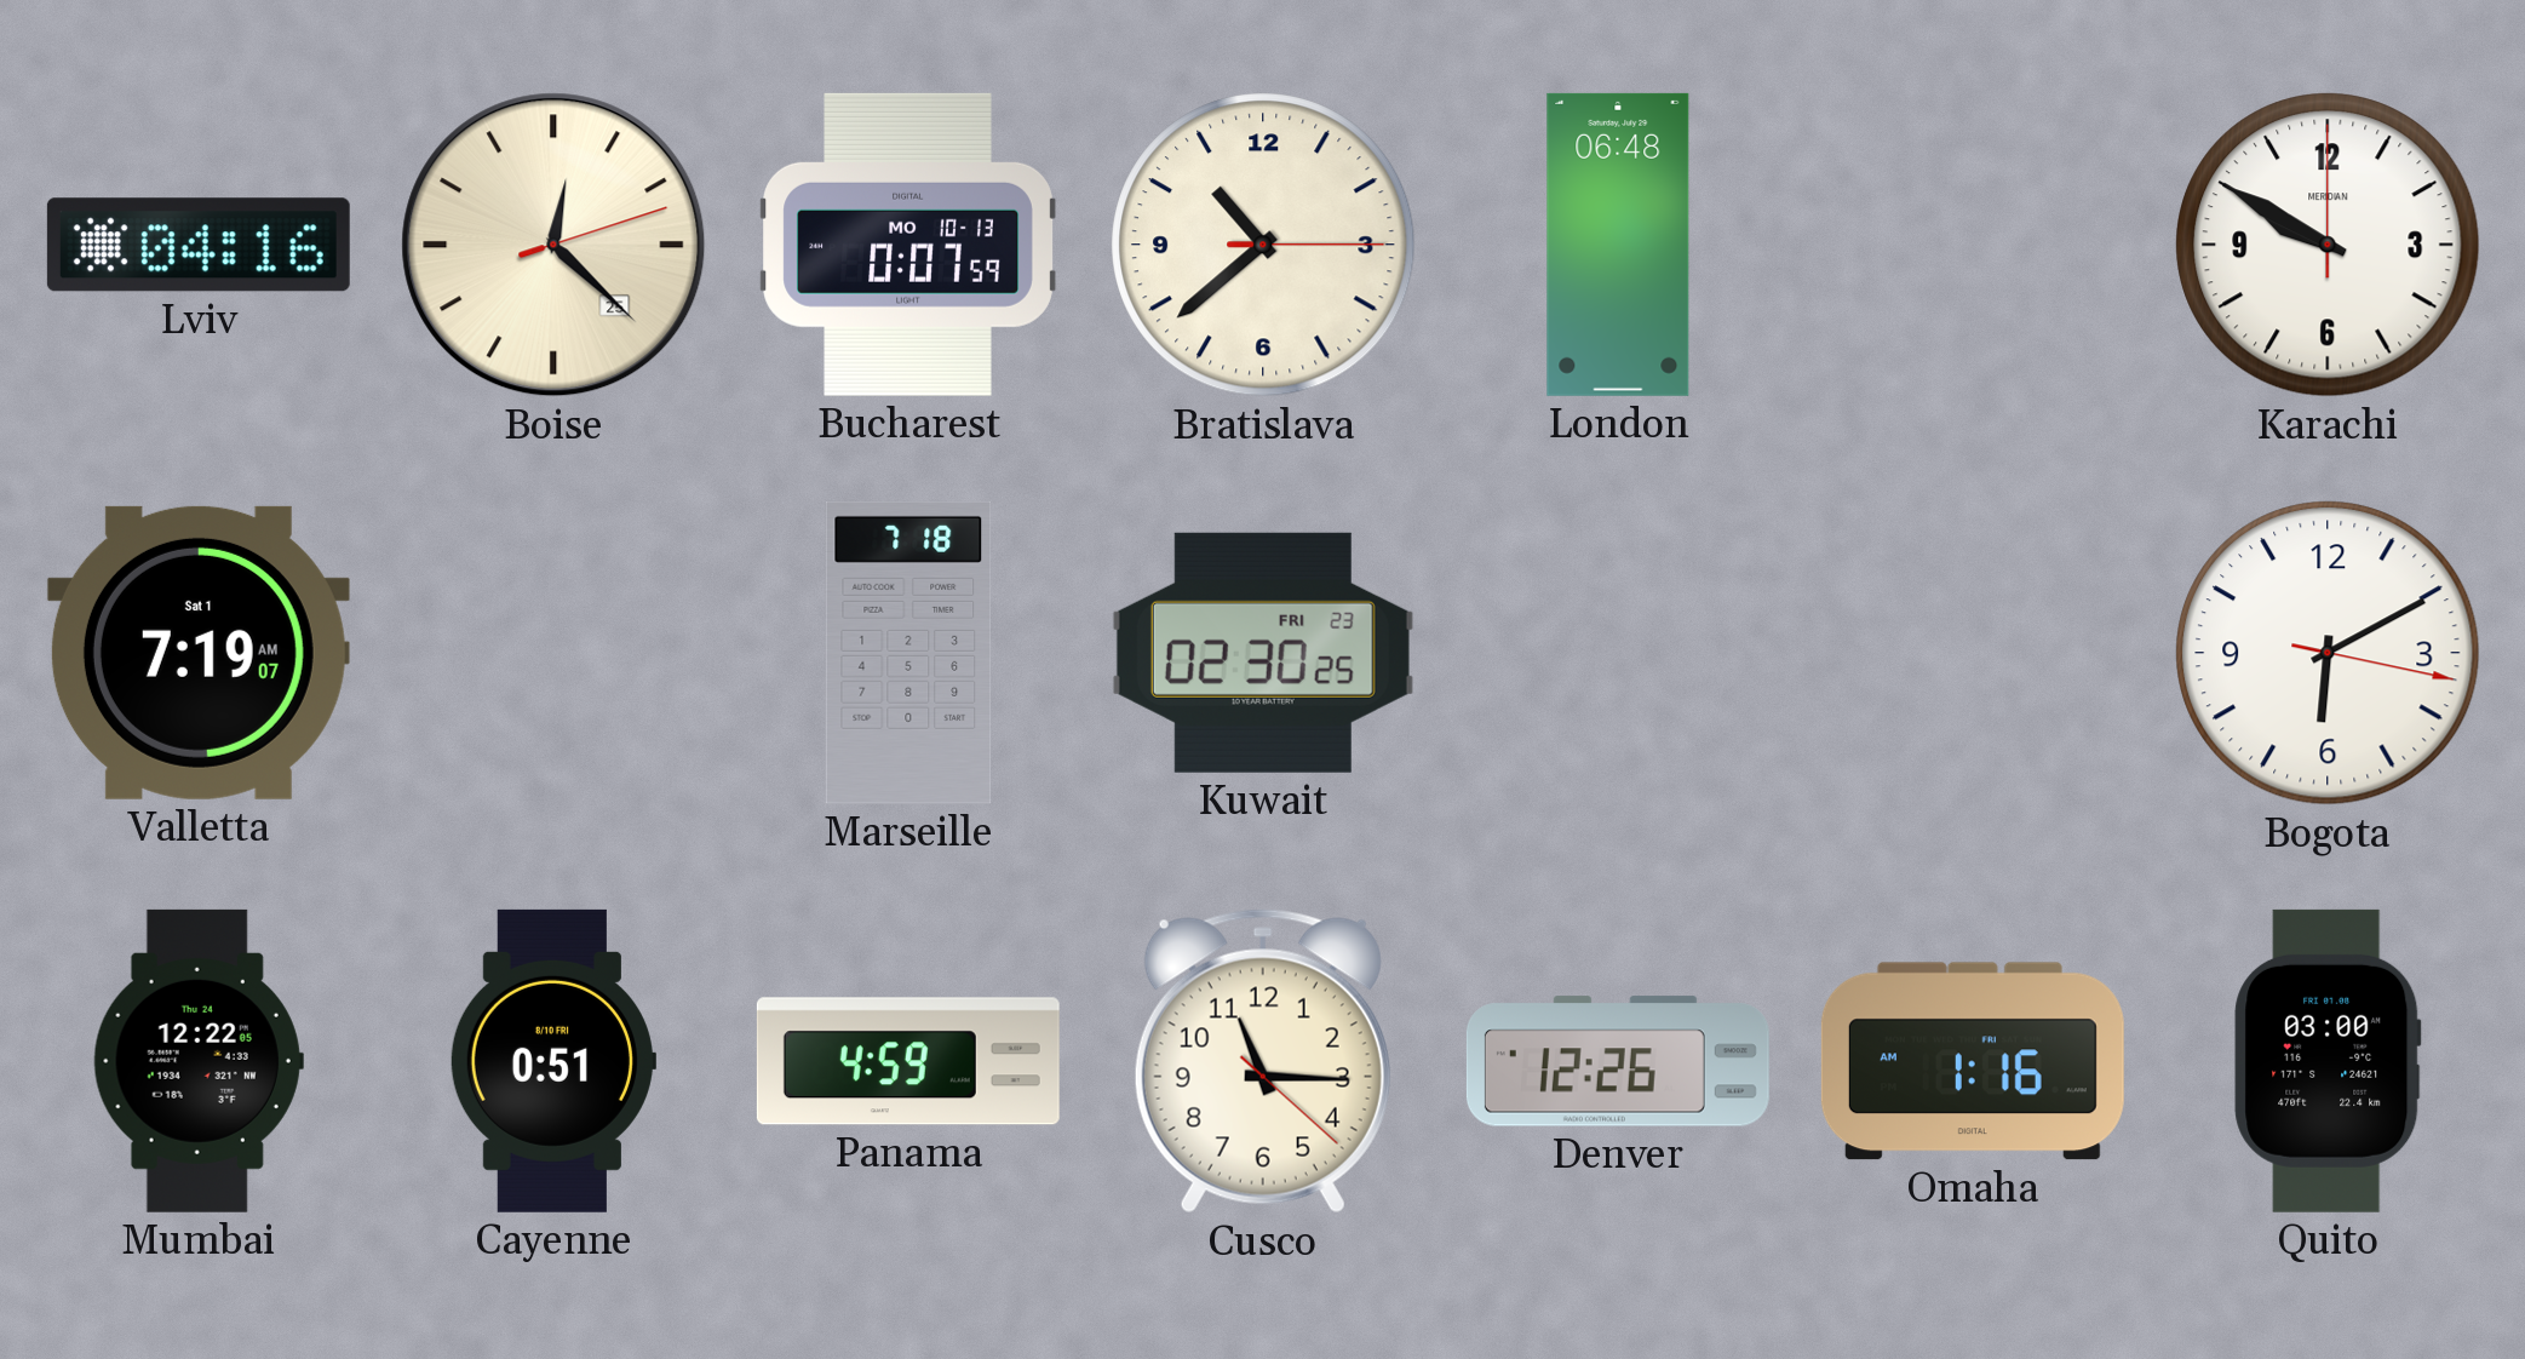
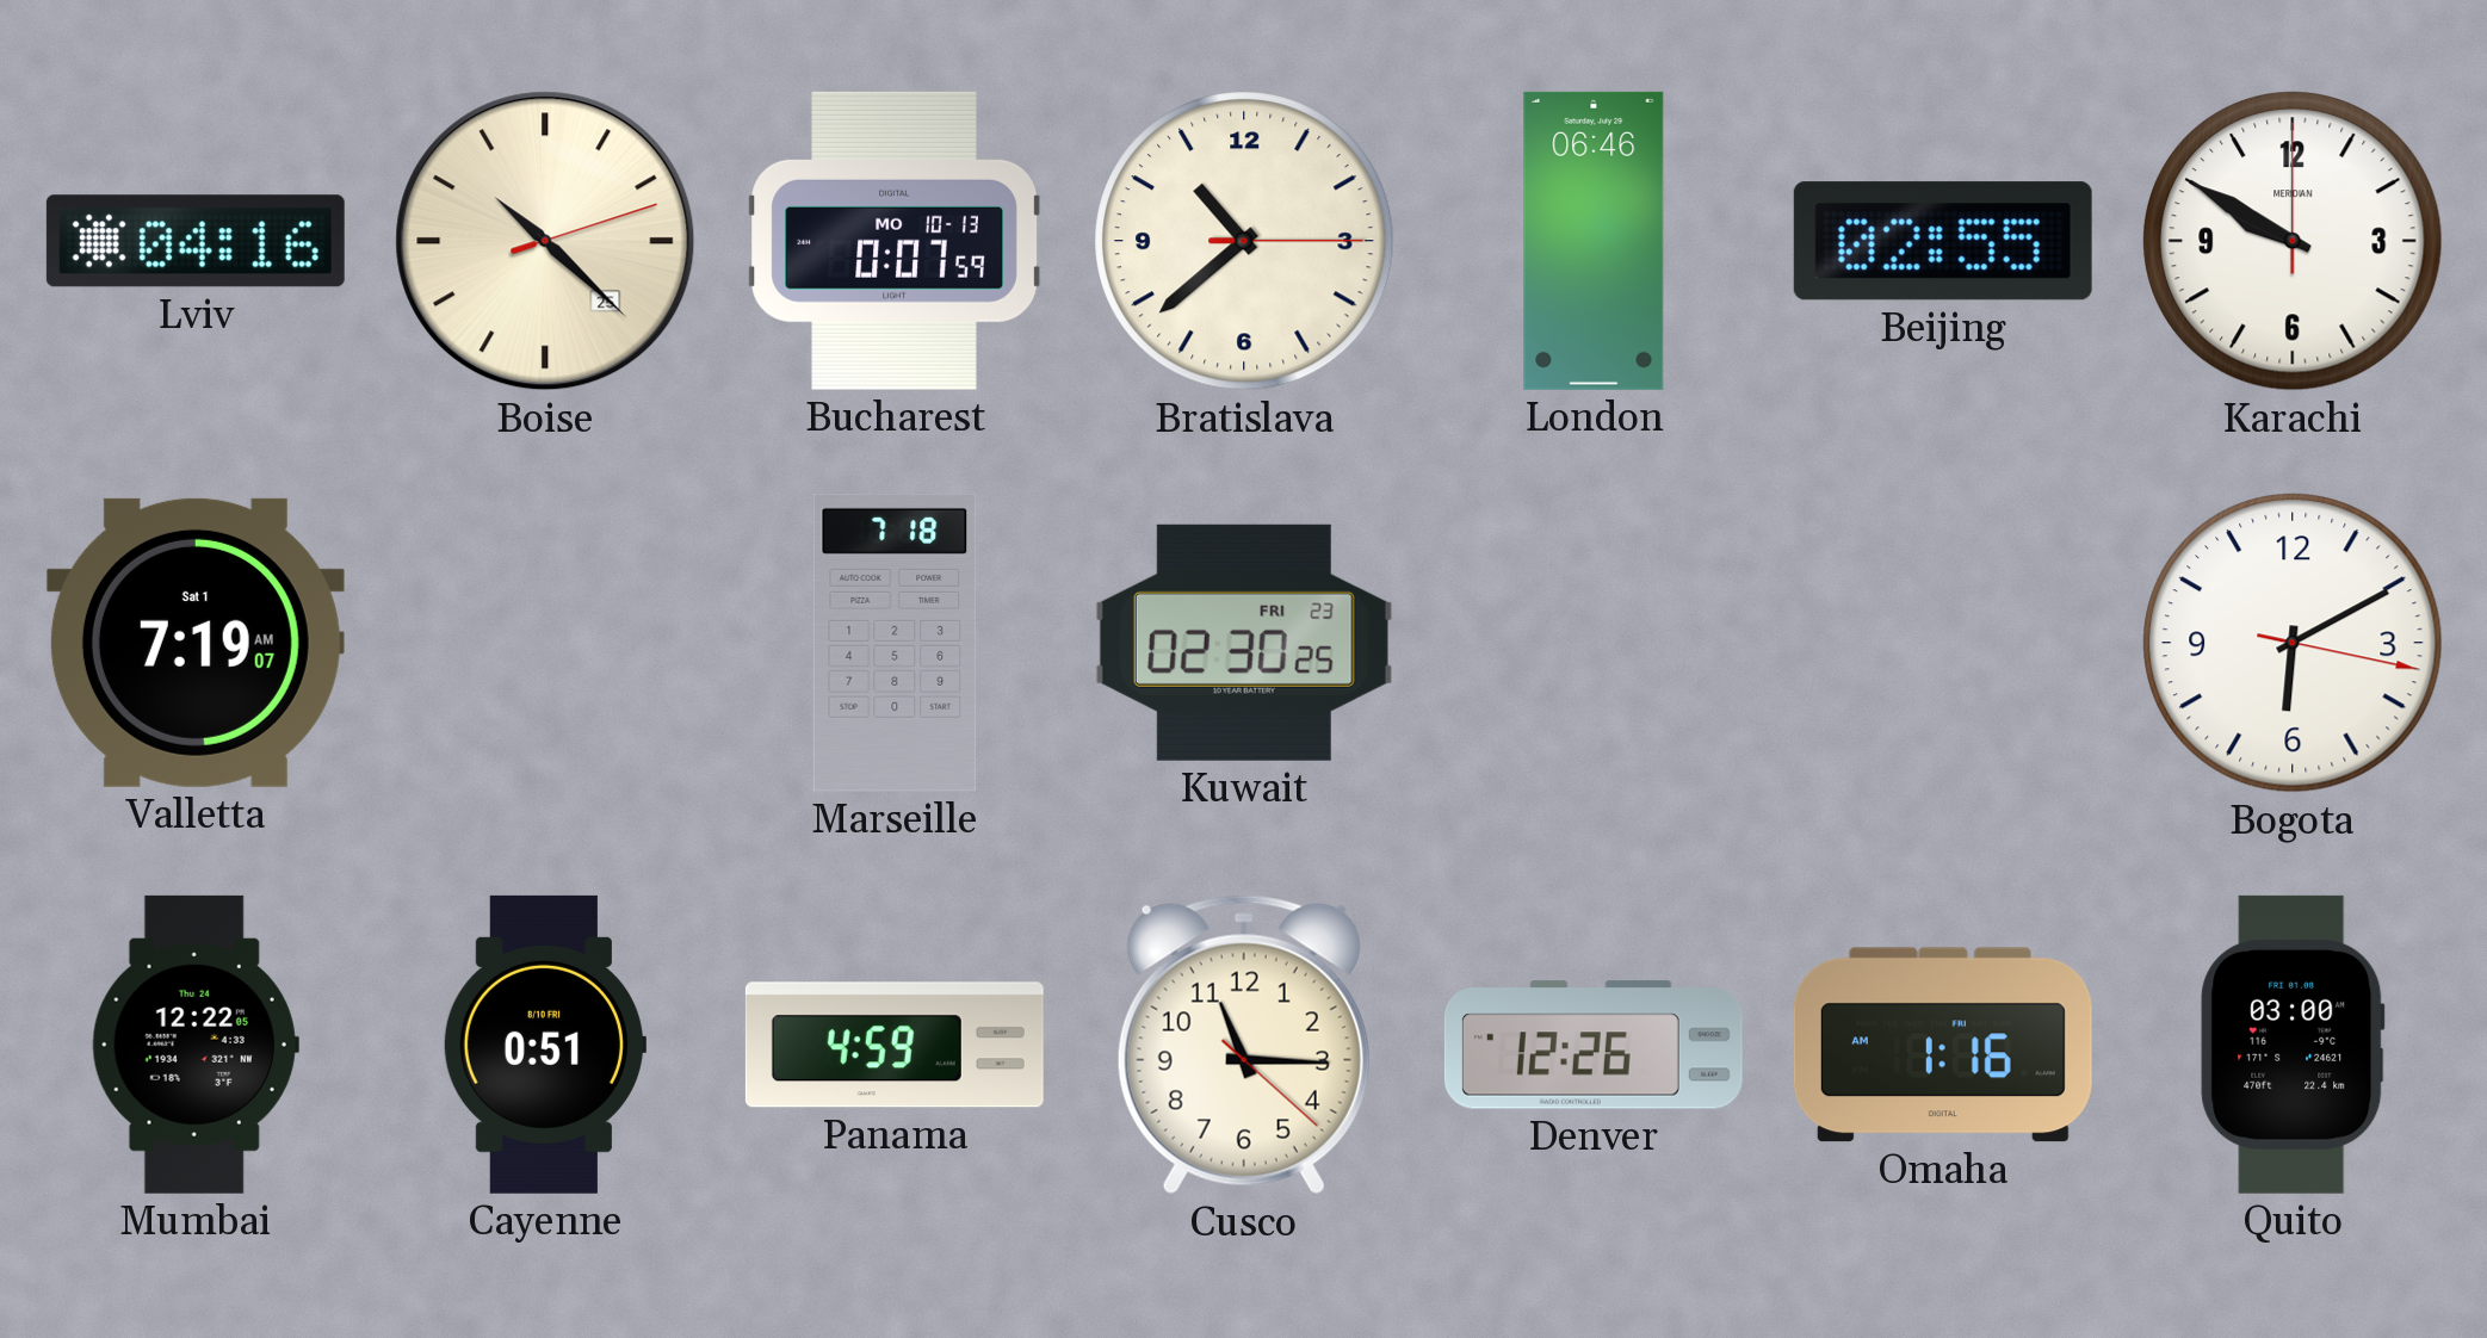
Boise: 12:22 -> 10:22
London: 06:48 -> 06:46
Beijing: none -> 02:55
